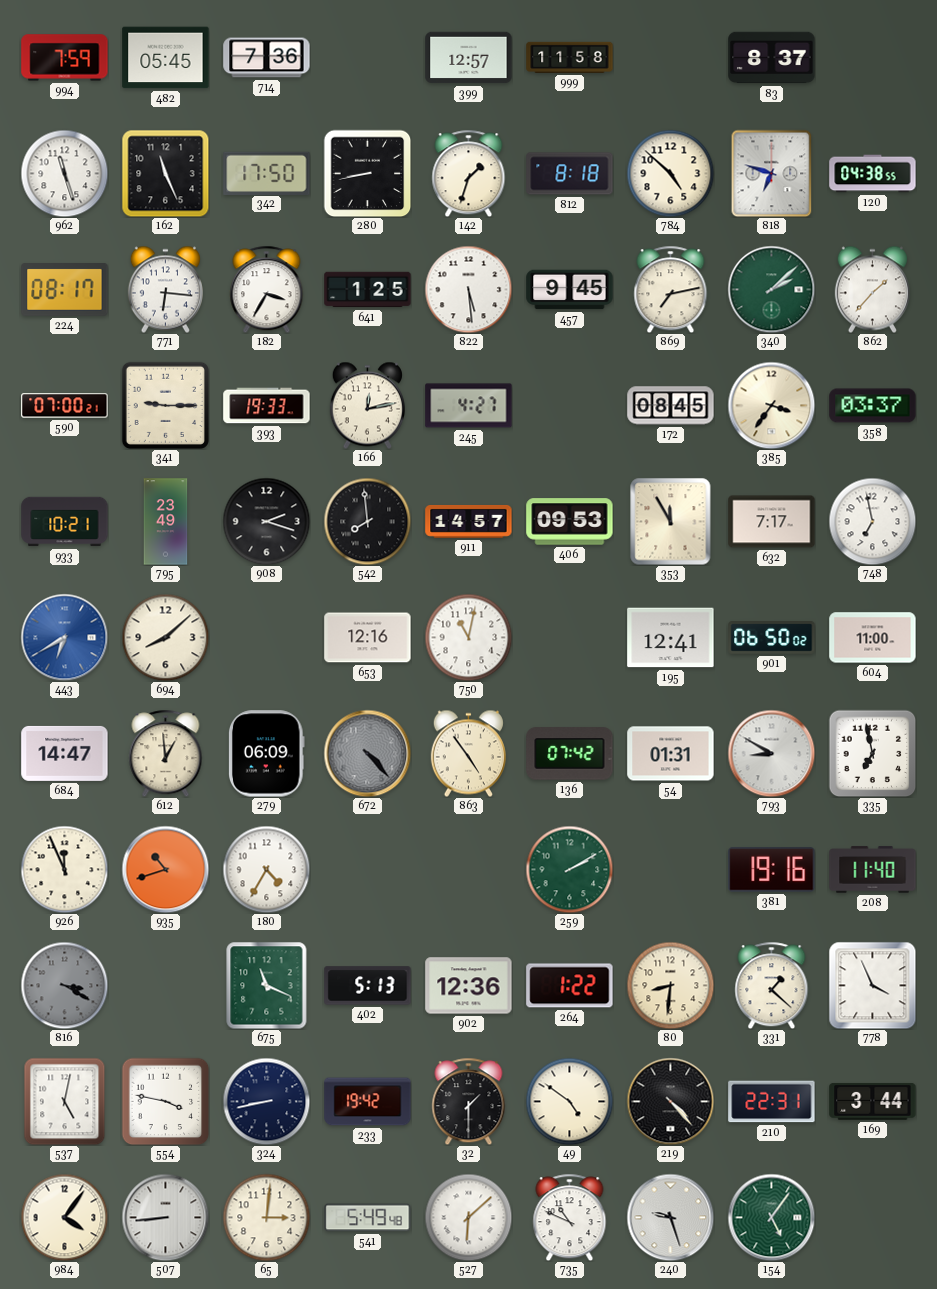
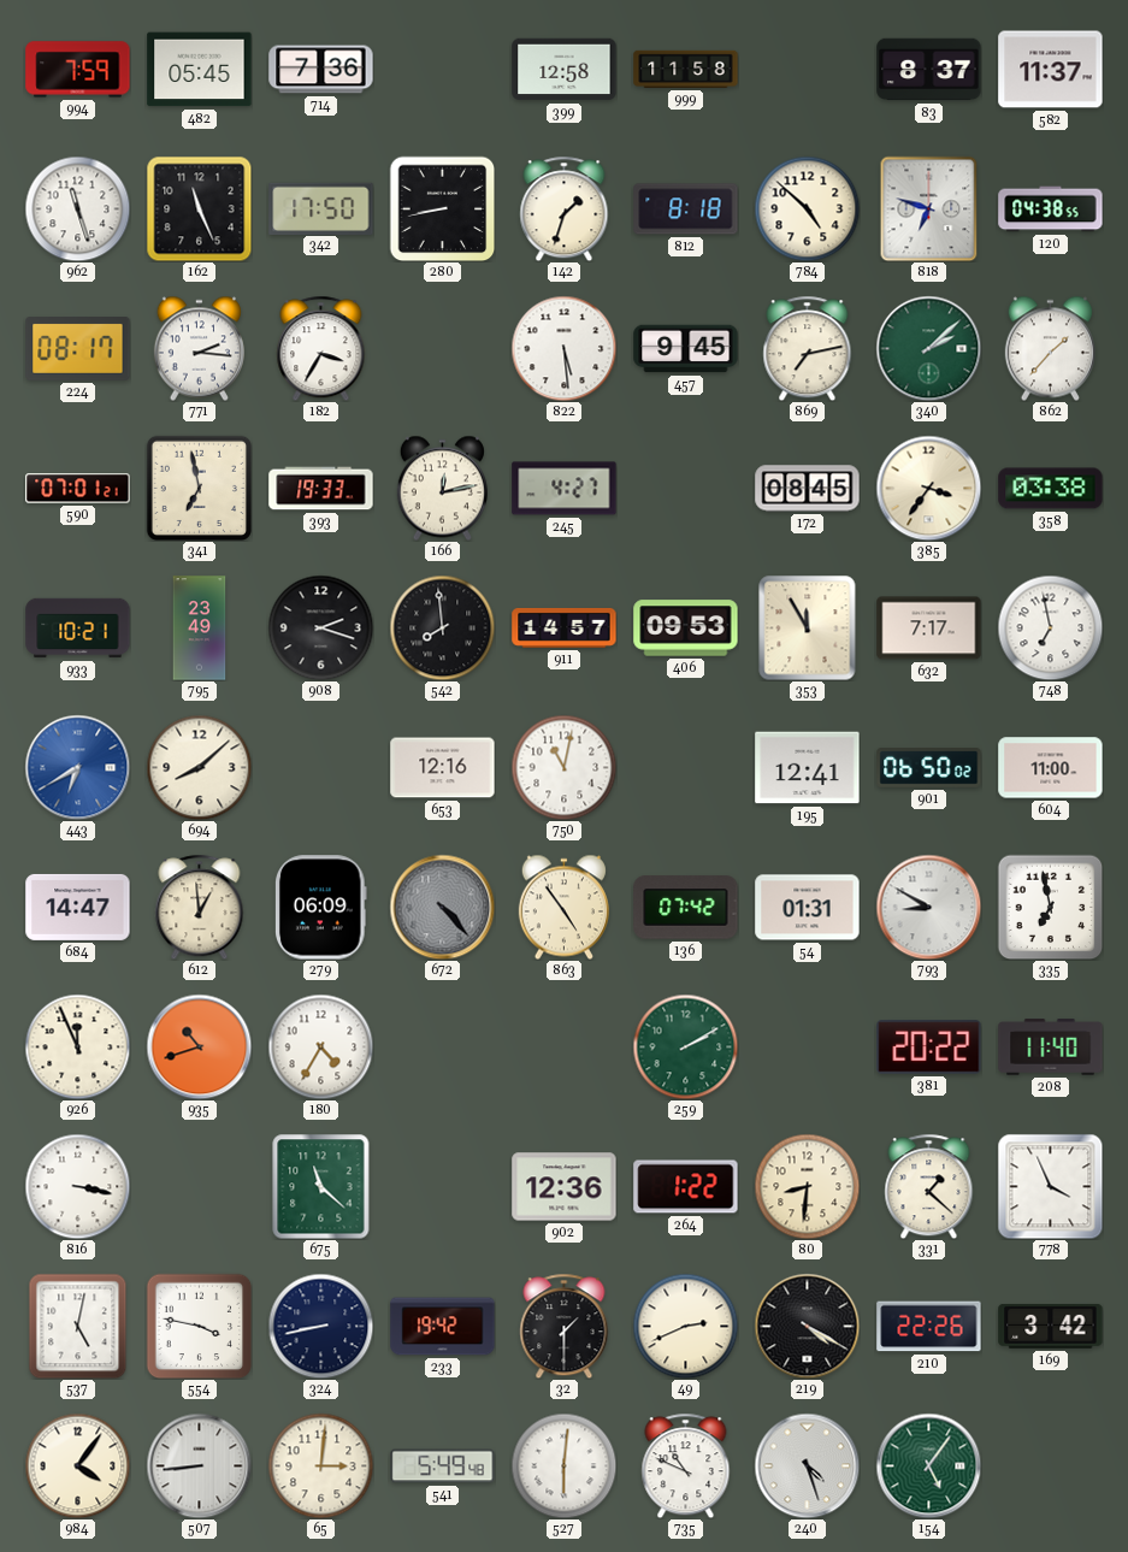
399: 12:57 -> 12:58
582: none -> 11:37
771: 6:16 -> 2:16
641: 1:25 -> none
590: 07:00 -> 07:01
341: 9:15 -> 6:58
358: 03:37 -> 03:38
381: 19:16 -> 20:22
816: 3:20 -> 3:17
816 dial: grey -> white
675: 11:19 -> 11:22
402: 5:13 -> none
49: 4:51 -> 2:41
219: 4:23 -> 4:20
210: 22:31 -> 22:26
169: 3:44 -> 3:42
527: 6:08 -> 6:01
240: 9:27 -> 4:27
